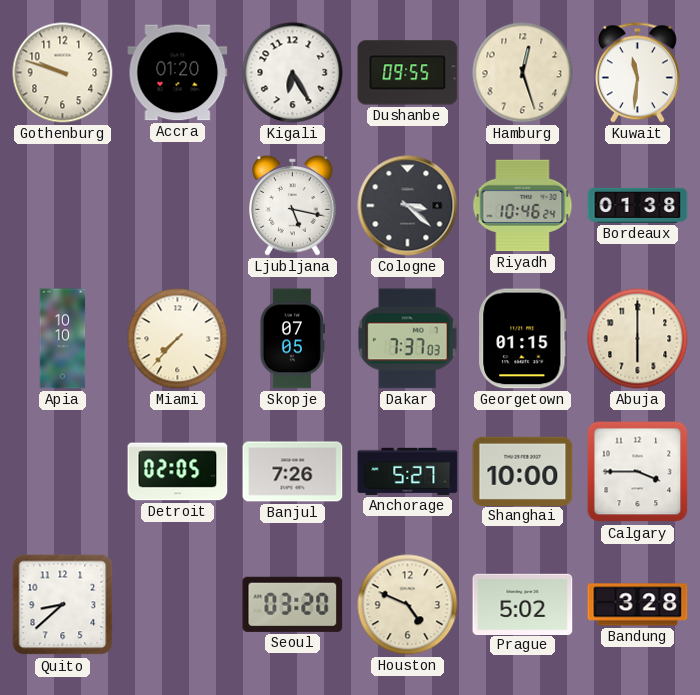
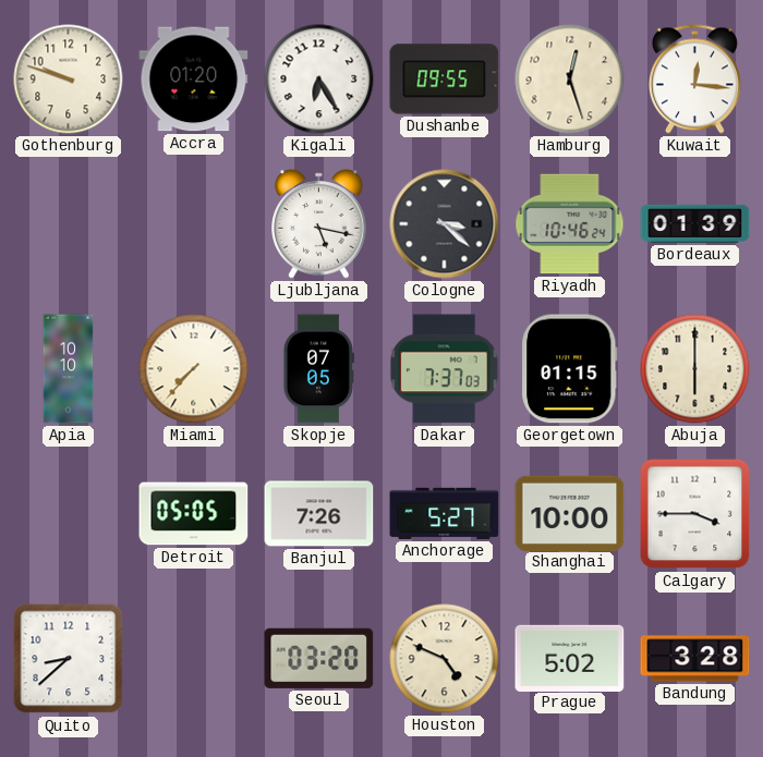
Kuwait: 11:31 -> 12:16
Bordeaux: 01:38 -> 01:39
Detroit: 02:05 -> 05:05
